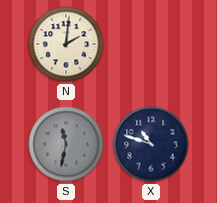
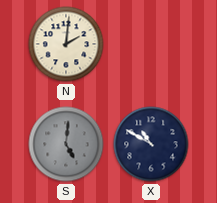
S: 11:32 -> 5:01
X: 10:48 -> 10:50
